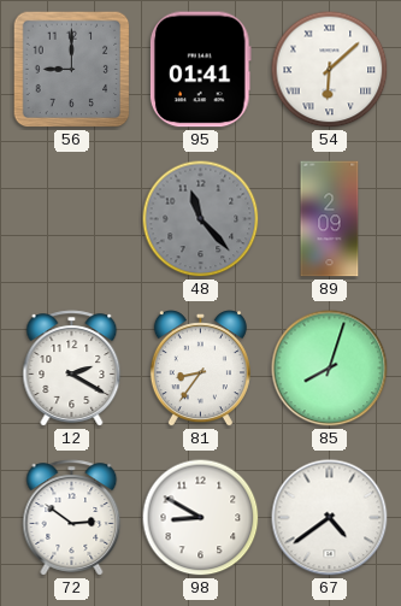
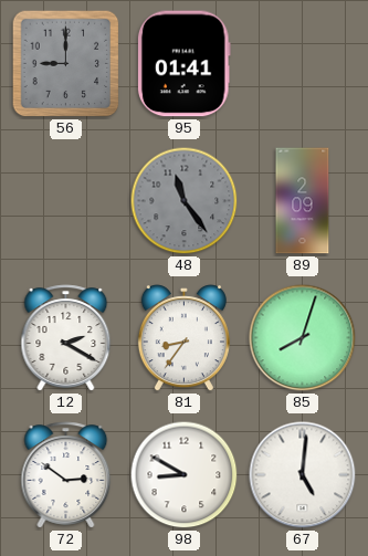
54: 6:08 -> none
48: 11:23 -> 11:24
67: 4:39 -> 5:01
